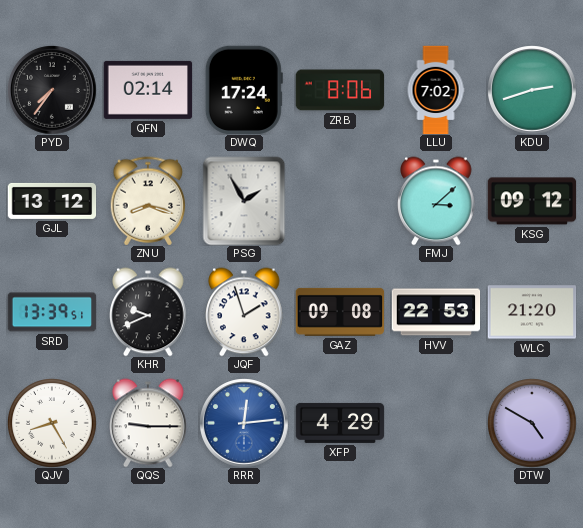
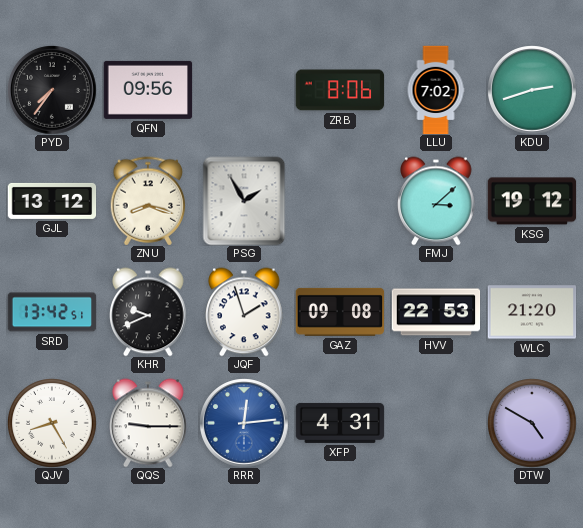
QFN: 02:14 -> 09:56
DWQ: 17:24 -> none
KSG: 09:12 -> 19:12
SRD: 13:39 -> 13:42
XFP: 4:29 -> 4:31
